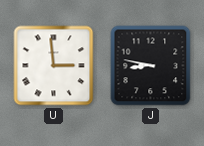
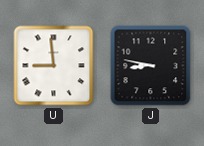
U: 2:59 -> 8:59
